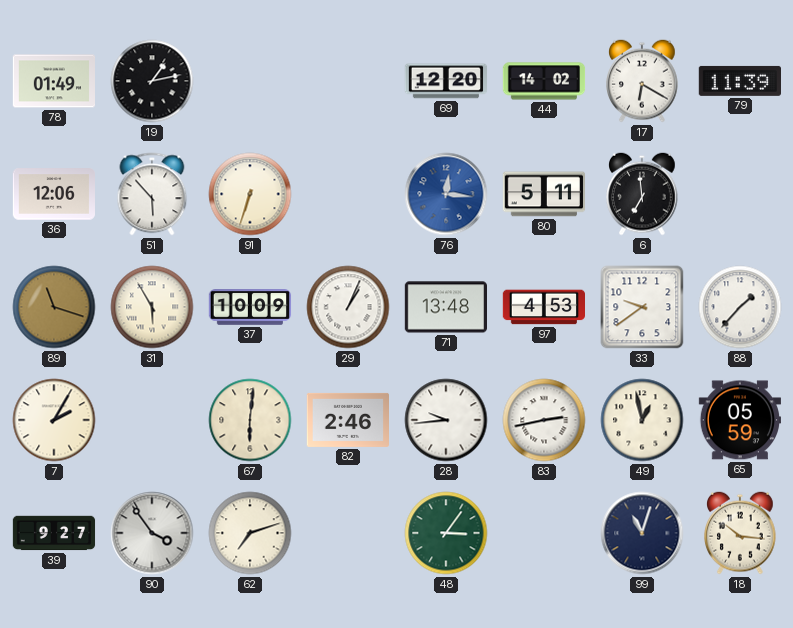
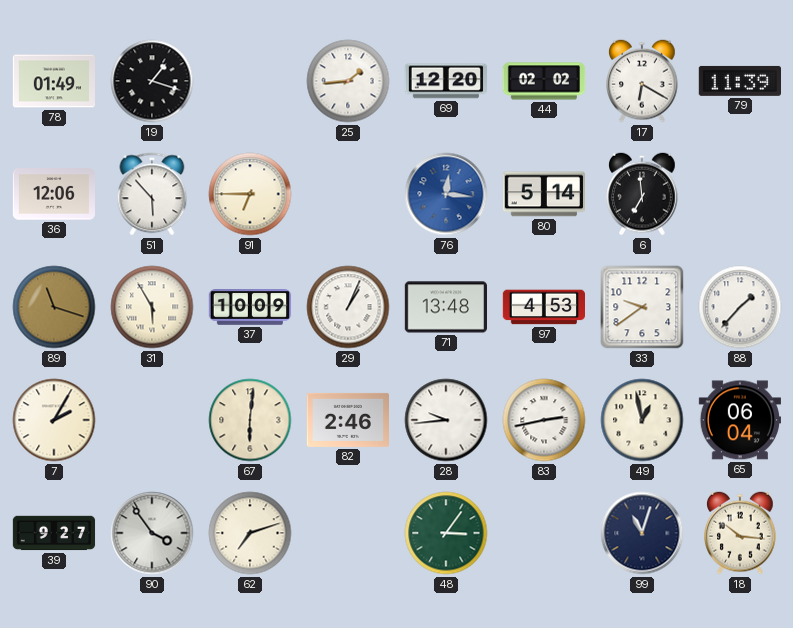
19: 1:13 -> 1:18
25: none -> 1:44
44: 14:02 -> 02:02
91: 6:33 -> 6:45
80: 5:11 -> 5:14
65: 05:59 -> 06:04
